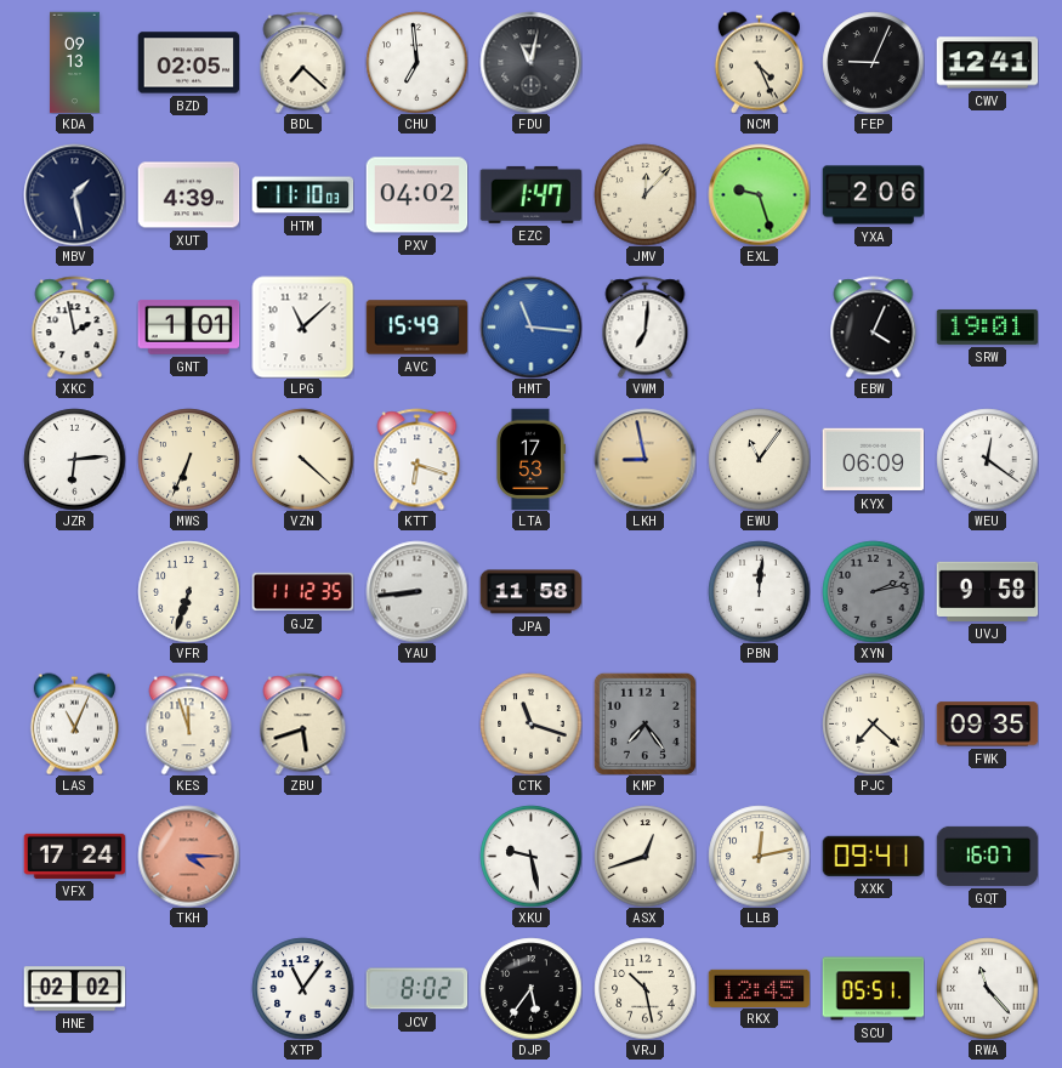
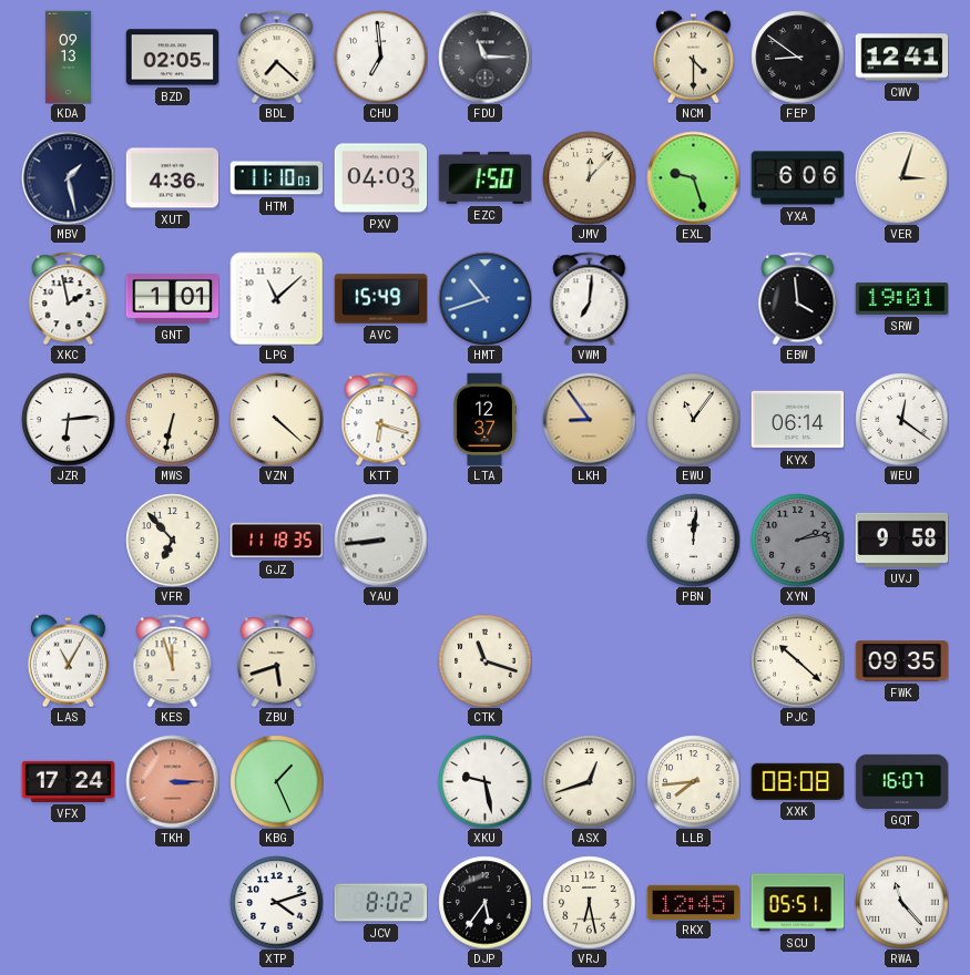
FDU: 11:02 -> 11:15
NCM: 4:26 -> 4:30
FEP: 9:04 -> 8:51
XUT: 4:39 -> 4:36
PXV: 04:02 -> 04:03
EZC: 1:47 -> 1:50
YXA: 2:06 -> 6:06
VER: none -> 3:03
HMT: 11:16 -> 10:42
EBW: 4:04 -> 3:59
MWS: 6:34 -> 6:32
LTA: 17:53 -> 12:37
LKH: 8:58 -> 8:54
KYX: 06:09 -> 06:14
VFR: 6:33 -> 6:53
GJZ: 11:12 -> 11:18
JPA: 11:58 -> none
LAS: 11:04 -> 11:05
KMP: 7:24 -> none
PJC: 7:22 -> 10:22
TKH: 4:15 -> 3:15
KBG: none -> 1:26
LLB: 12:13 -> 7:44
XXK: 09:41 -> 08:08
HNE: 02:02 -> none
XTP: 11:06 -> 4:12
VRJ: 10:28 -> 6:28
